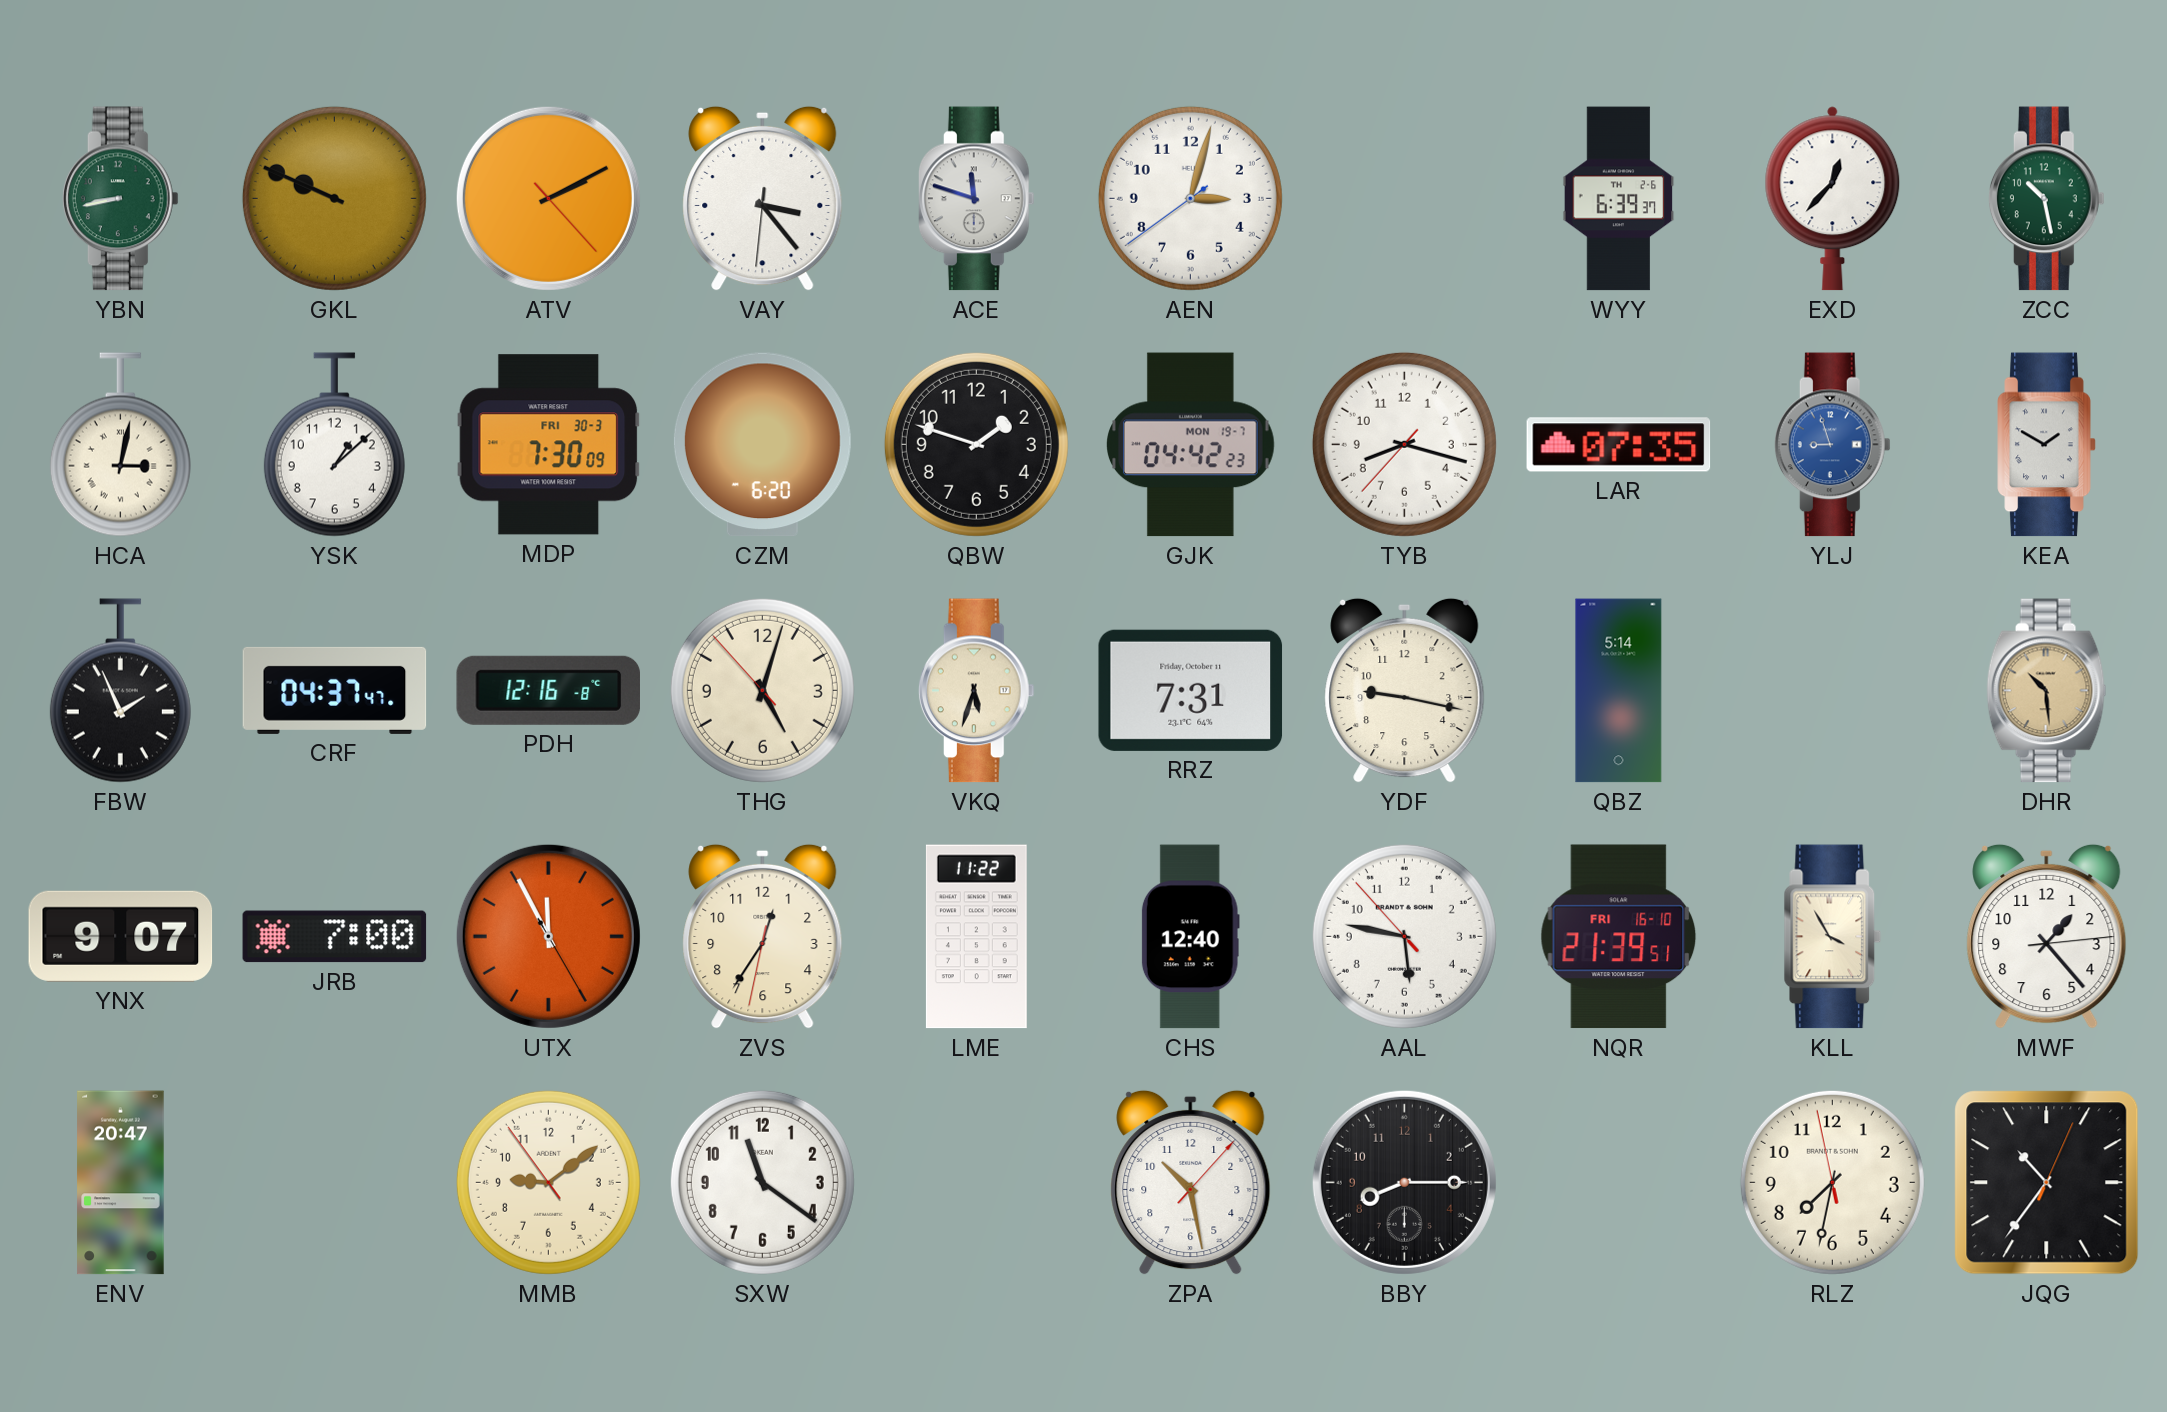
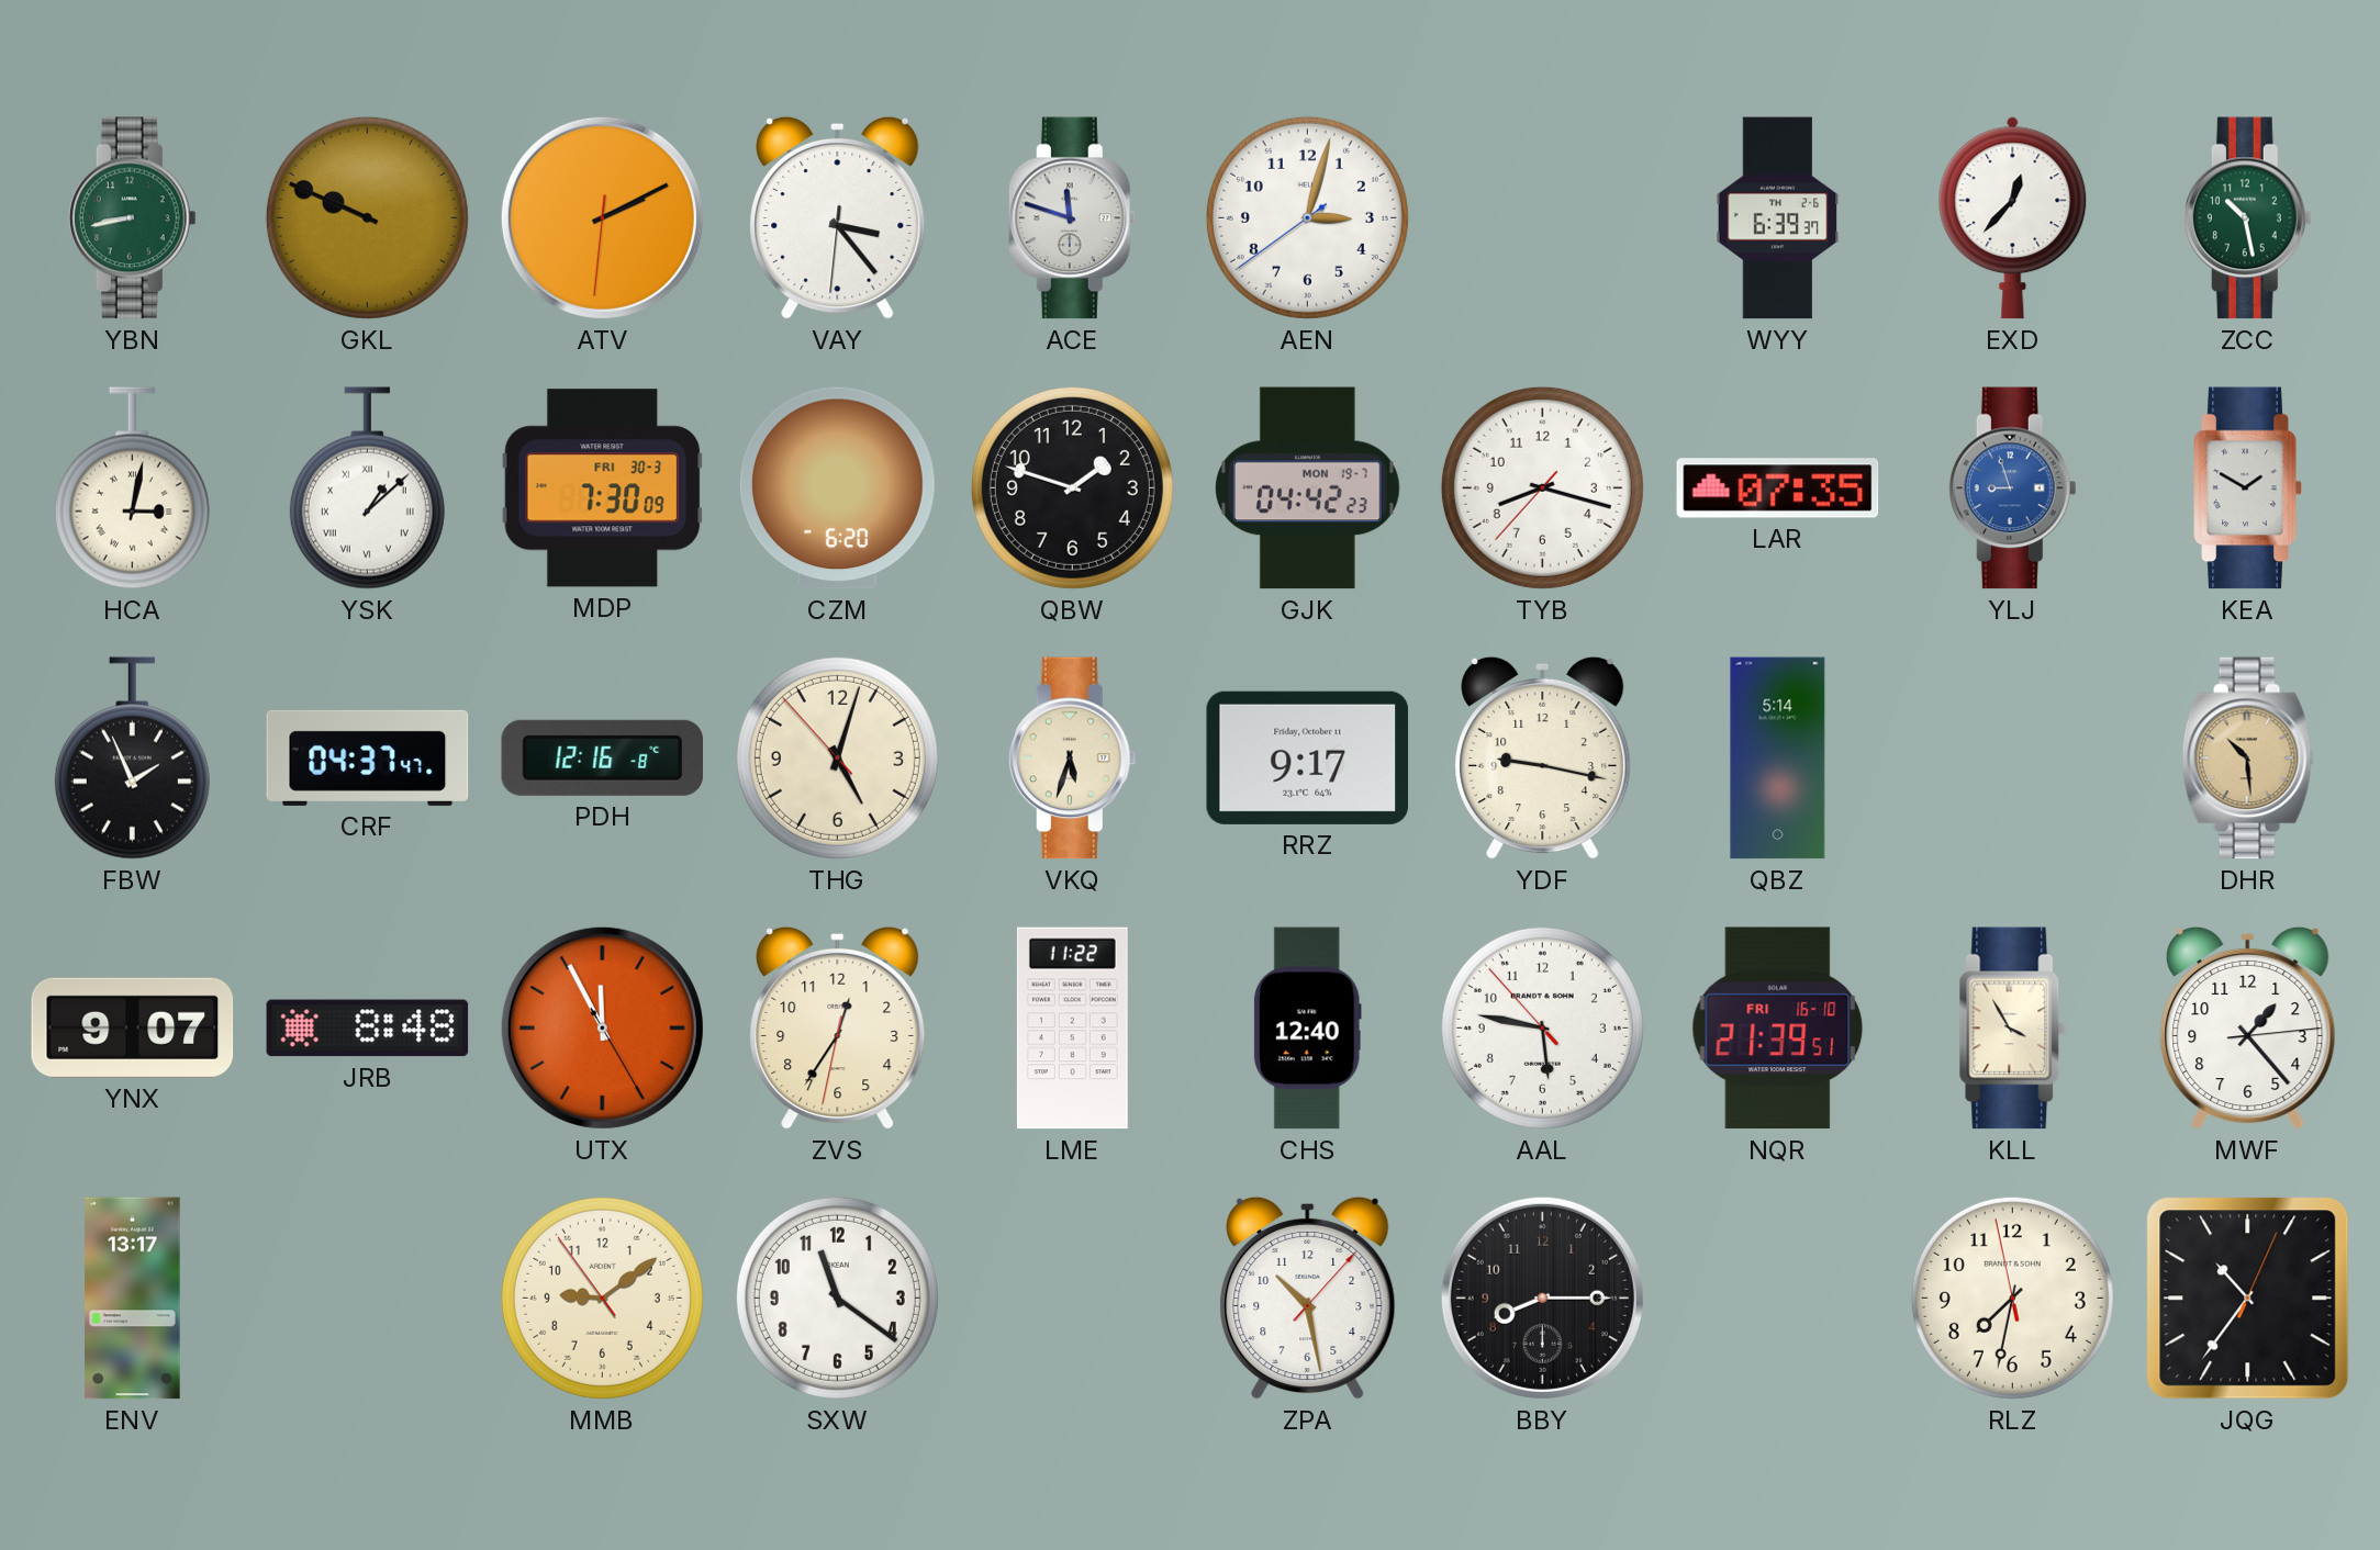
ATV: 2:10:23 -> 2:10:31
YSK numerals: Arabic -> Roman
RRZ: 7:31 -> 9:17
JRB: 7:00 -> 8:48
ENV: 20:47 -> 13:17
